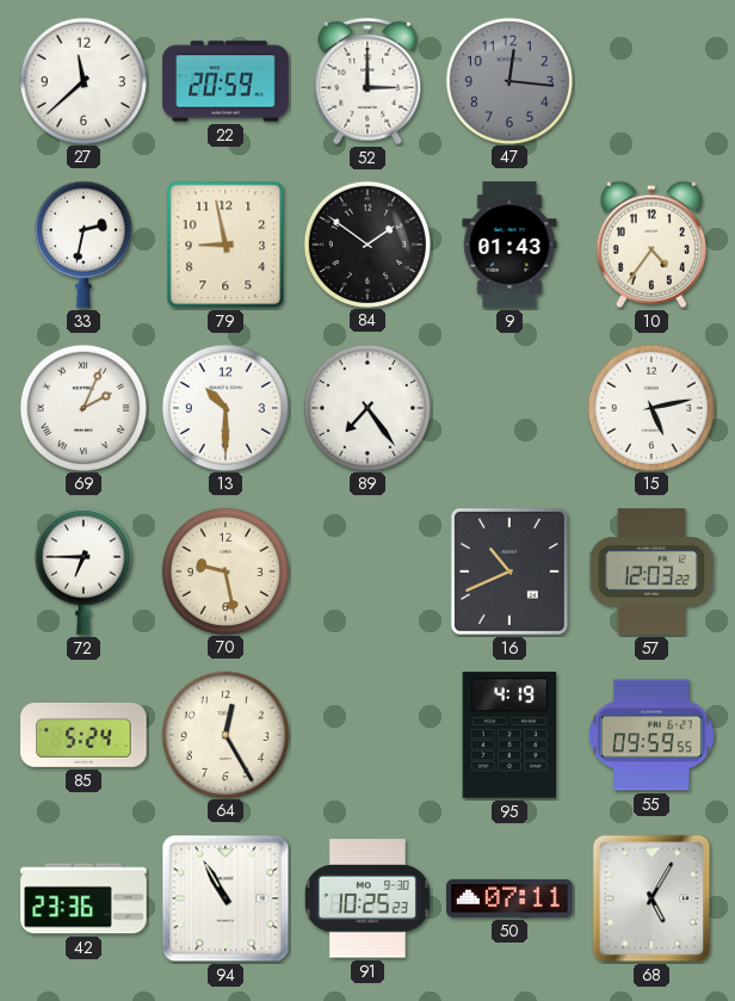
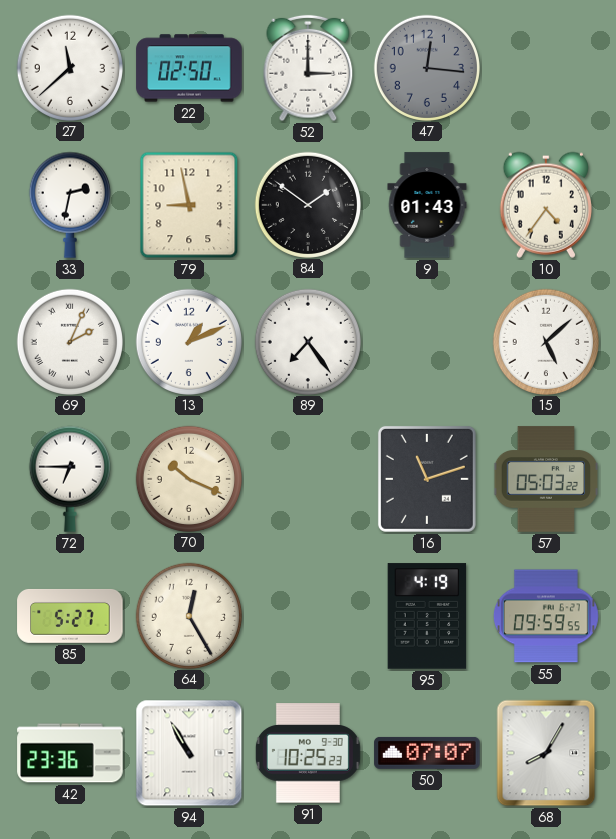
22: 20:59 -> 02:50
13: 10:30 -> 1:11
15: 5:13 -> 5:08
70: 9:28 -> 10:19
16: 10:41 -> 11:12
57: 12:03 -> 05:03
85: 5:24 -> 5:27
50: 07:11 -> 07:07
68: 5:05 -> 8:05
